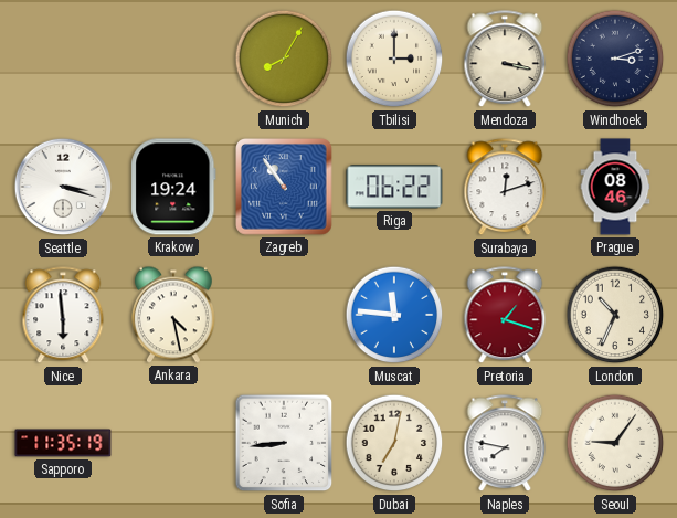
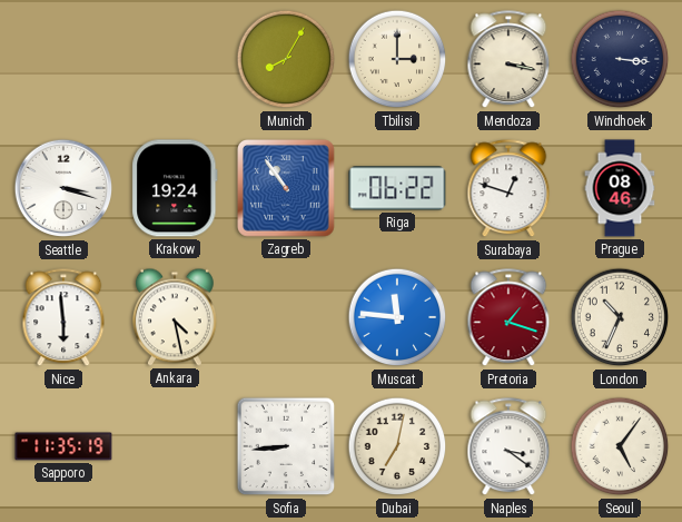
Windhoek: 3:12 -> 3:16
Surabaya: 12:12 -> 12:48
Naples: 7:47 -> 3:21
Seoul: 9:06 -> 5:06
